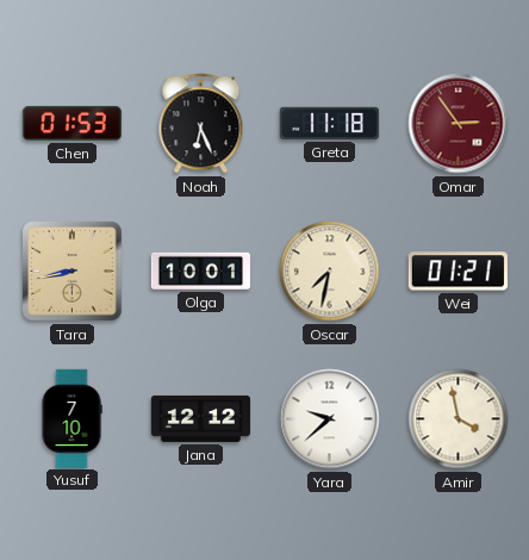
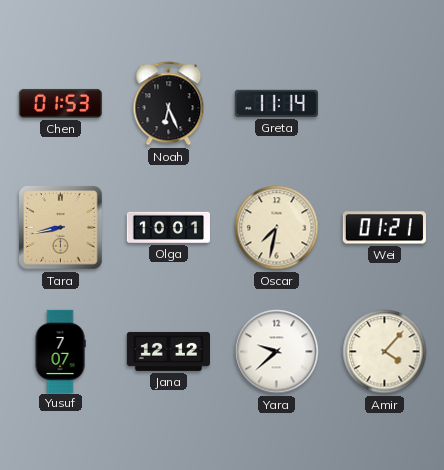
Greta: 11:18 -> 11:14
Omar: 2:54 -> none
Yusuf: 7:10 -> 7:07
Amir: 3:58 -> 4:07
